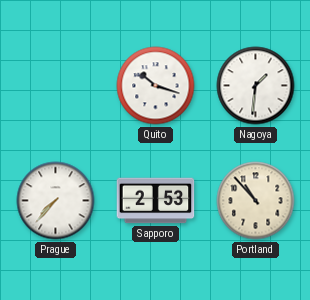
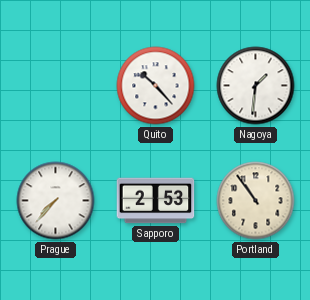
Quito: 10:18 -> 10:23
Portland: 10:53 -> 10:54
